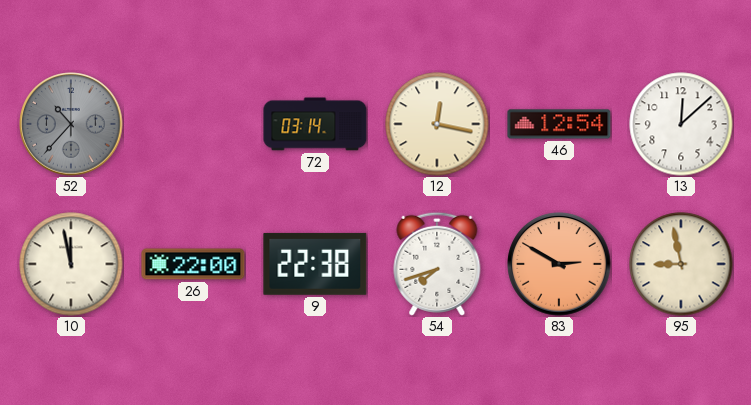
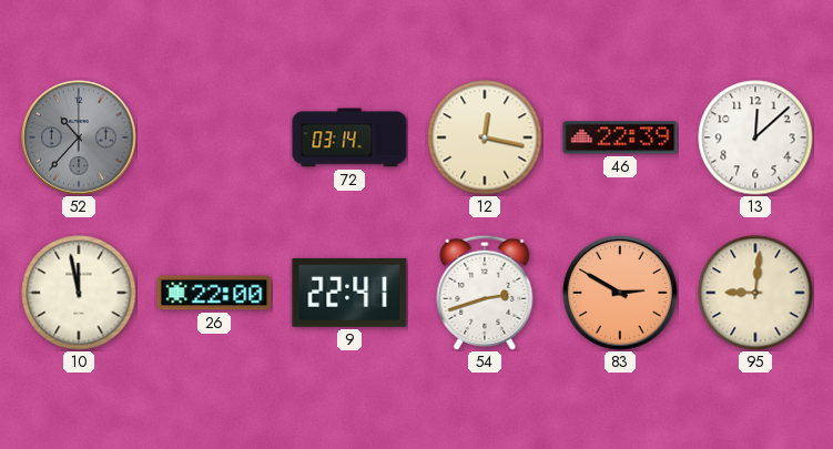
46: 12:54 -> 22:39
9: 22:38 -> 22:41
54: 7:42 -> 2:42
95: 8:58 -> 9:01
